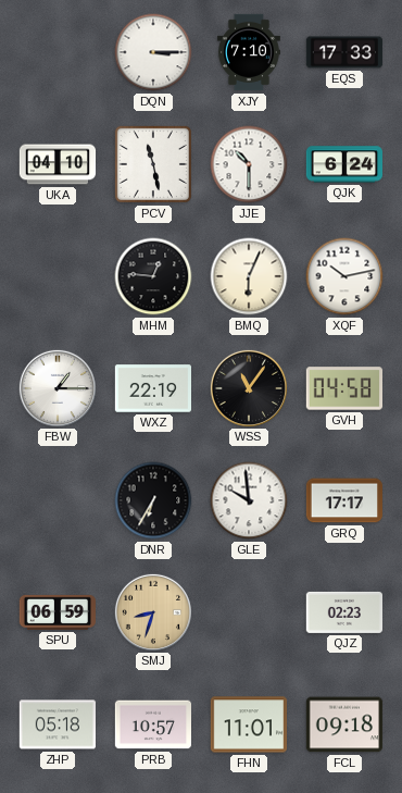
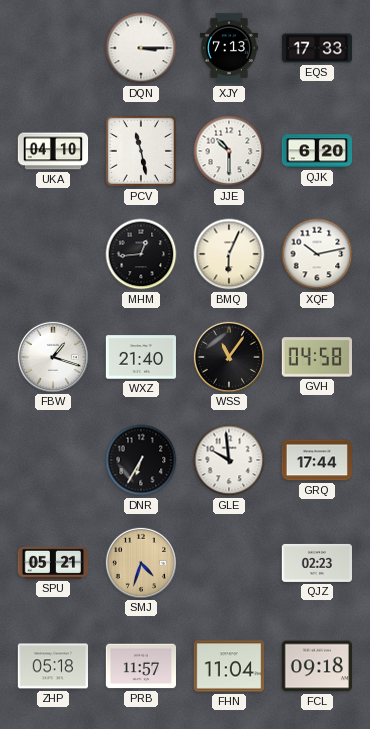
XJY: 7:10 -> 7:13
QJK: 6:24 -> 6:20
MHM: 12:46 -> 12:44
FBW: 1:15 -> 1:18
WXZ: 22:19 -> 21:40
GRQ: 17:17 -> 17:44
SPU: 06:59 -> 05:21
SMJ: 8:33 -> 4:33
PRB: 10:57 -> 11:57
FHN: 11:01 -> 11:04
